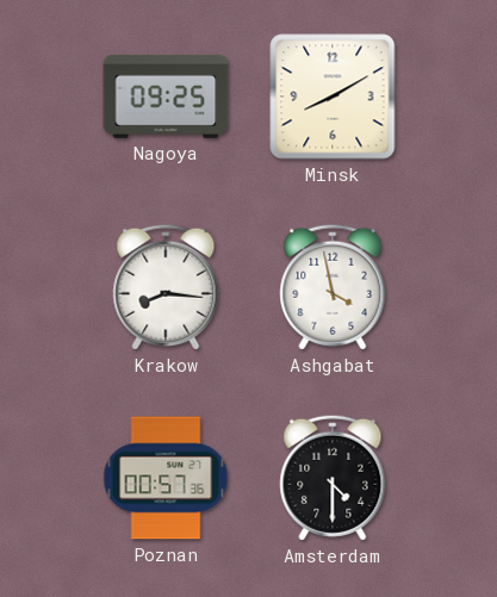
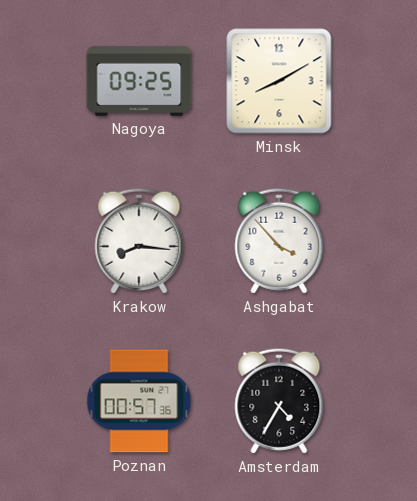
Ashgabat: 3:58 -> 3:53
Amsterdam: 4:30 -> 4:35
